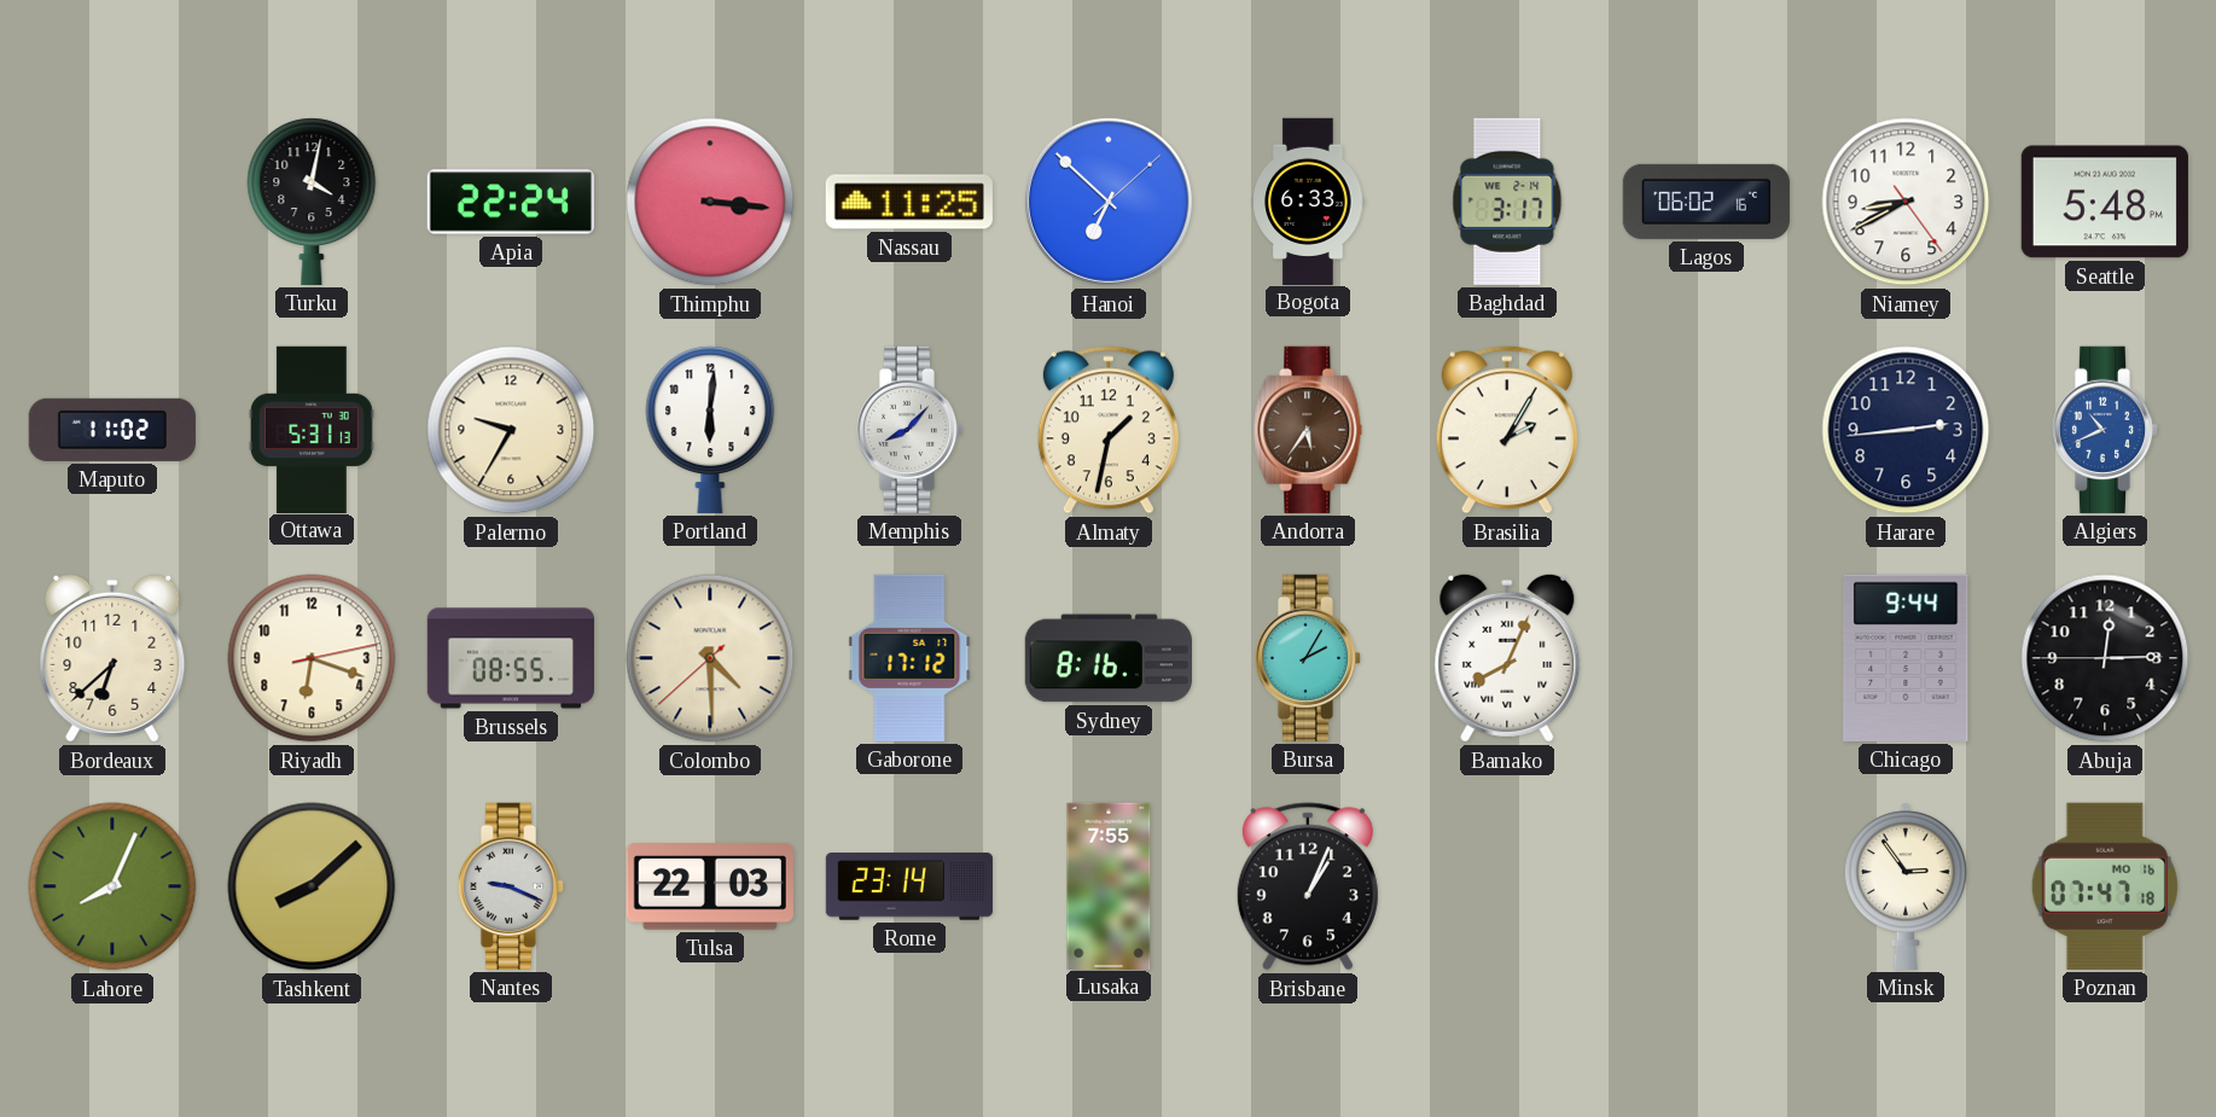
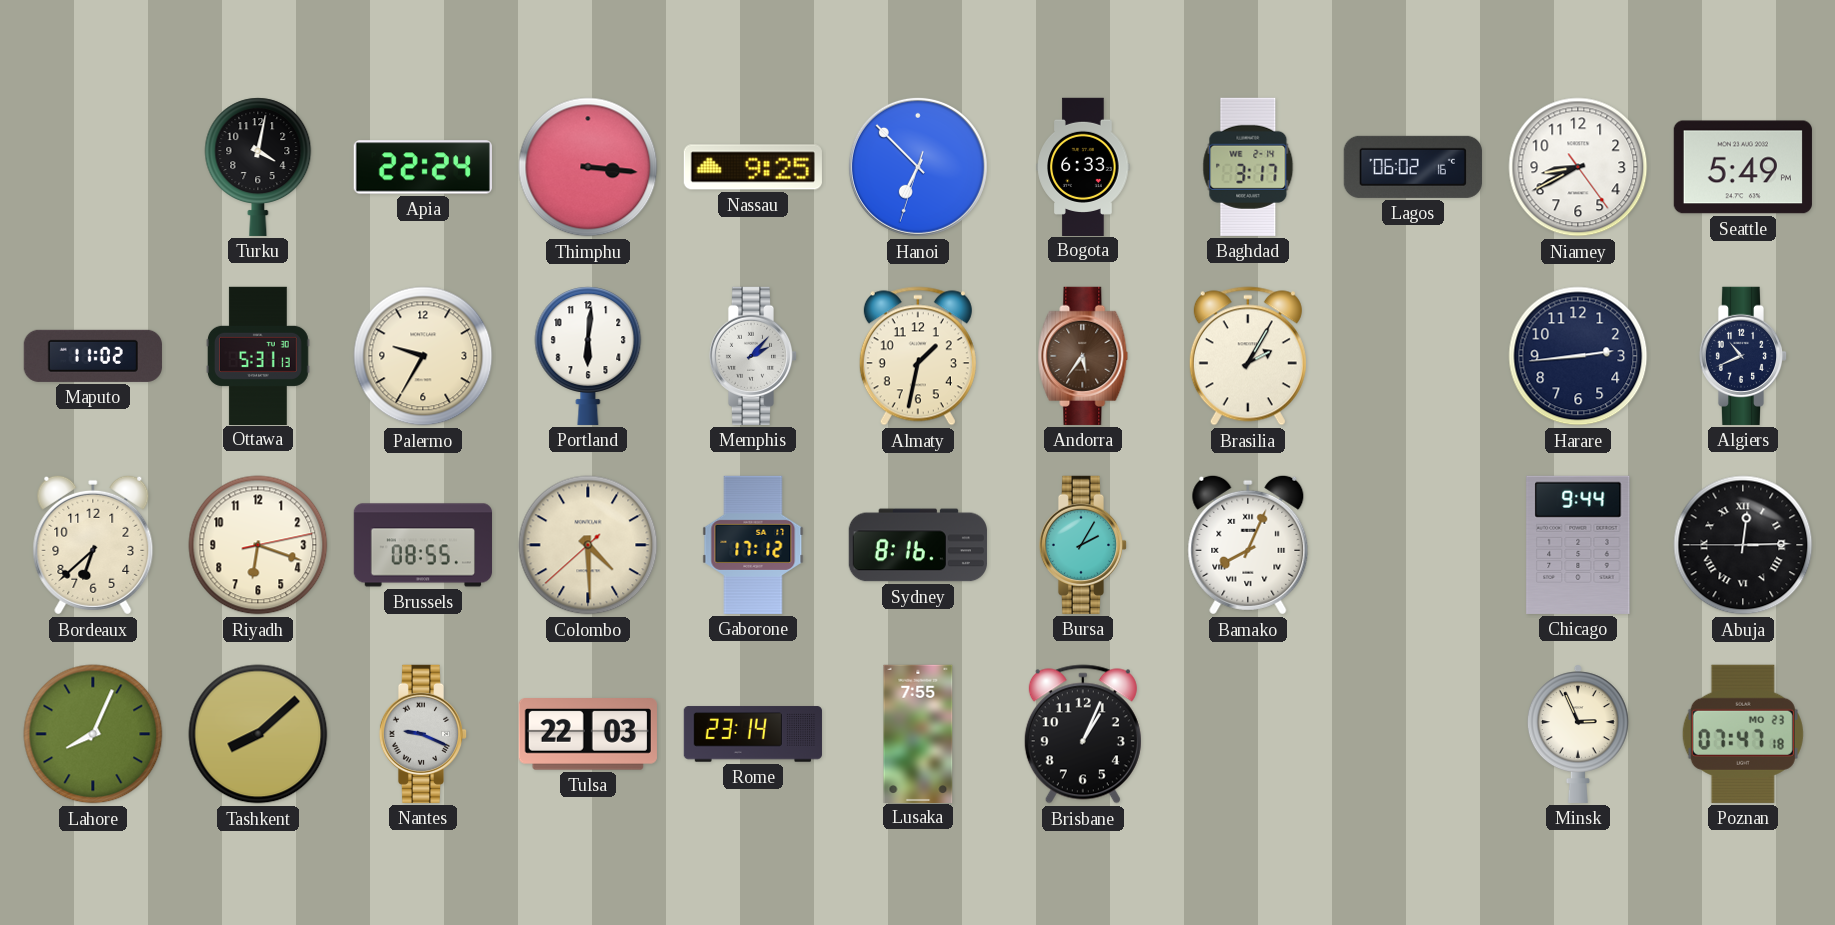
Nassau: 11:25 -> 9:25
Hanoi: 6:52:08 -> 6:52:33
Seattle: 5:48 -> 5:49
Memphis: 8:07 -> 2:07
Algiers dial: blue -> navy
Abuja numerals: Arabic -> Roman
Minsk: 2:54 -> 2:56
Poznan date: MO 16 -> MO 23
